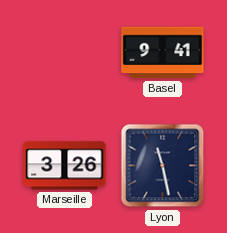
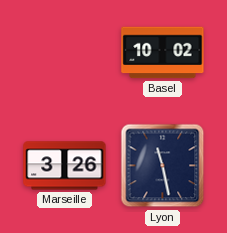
Basel: 9:41 -> 10:02
